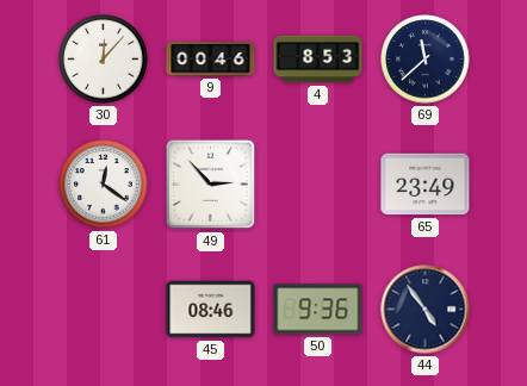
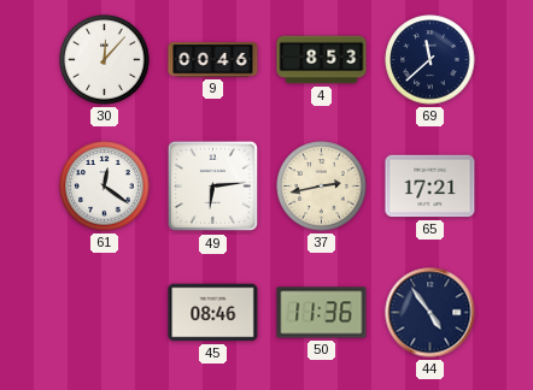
49: 2:53 -> 6:14
37: none -> 2:43
65: 23:49 -> 17:21
50: 9:36 -> 11:36
